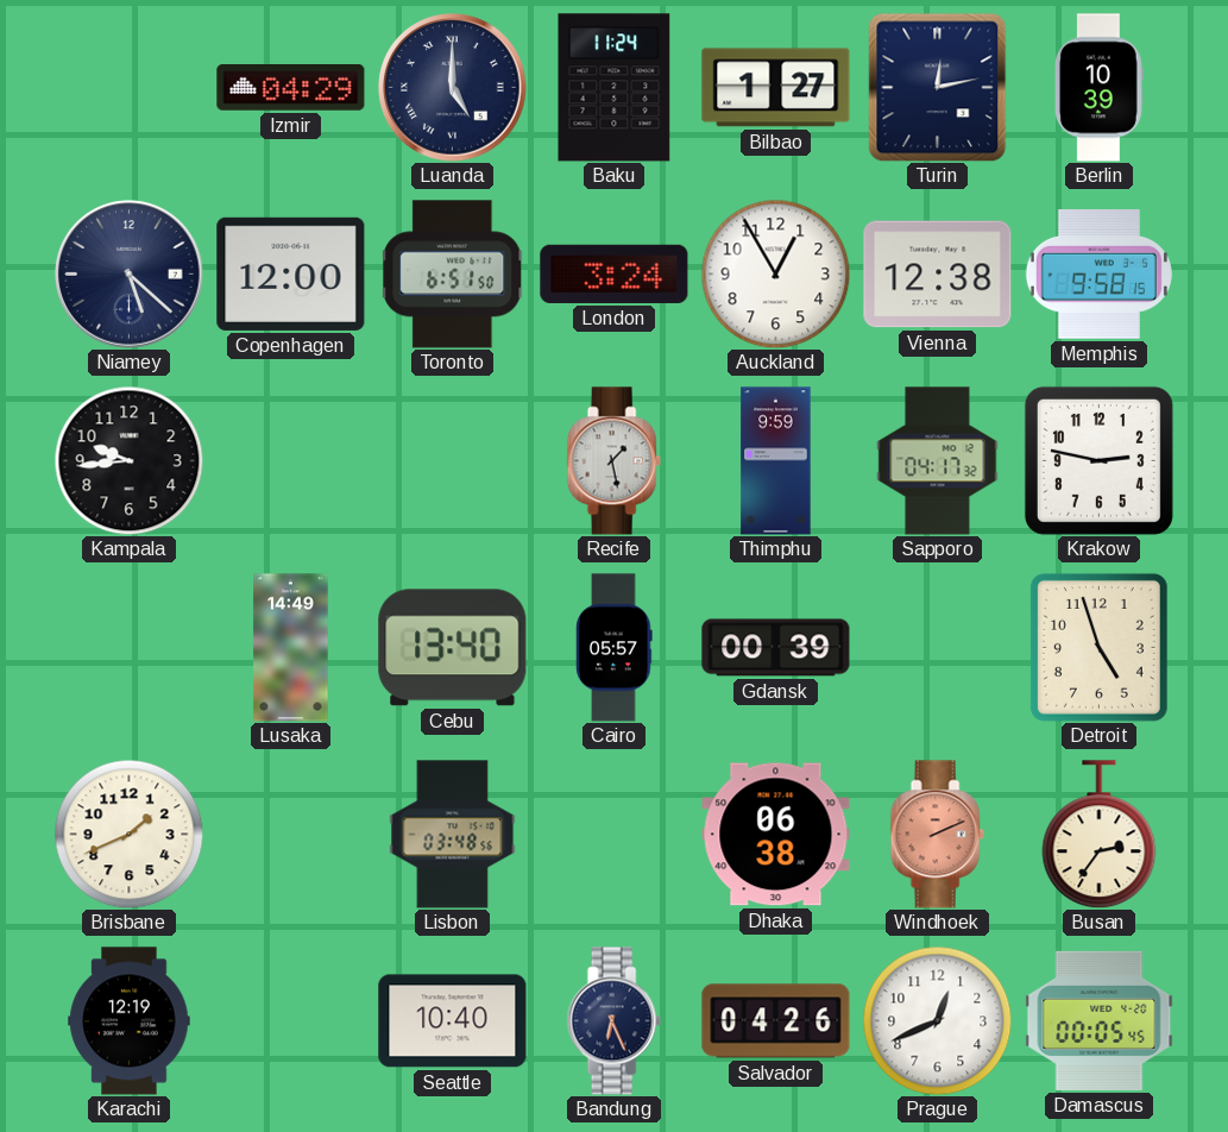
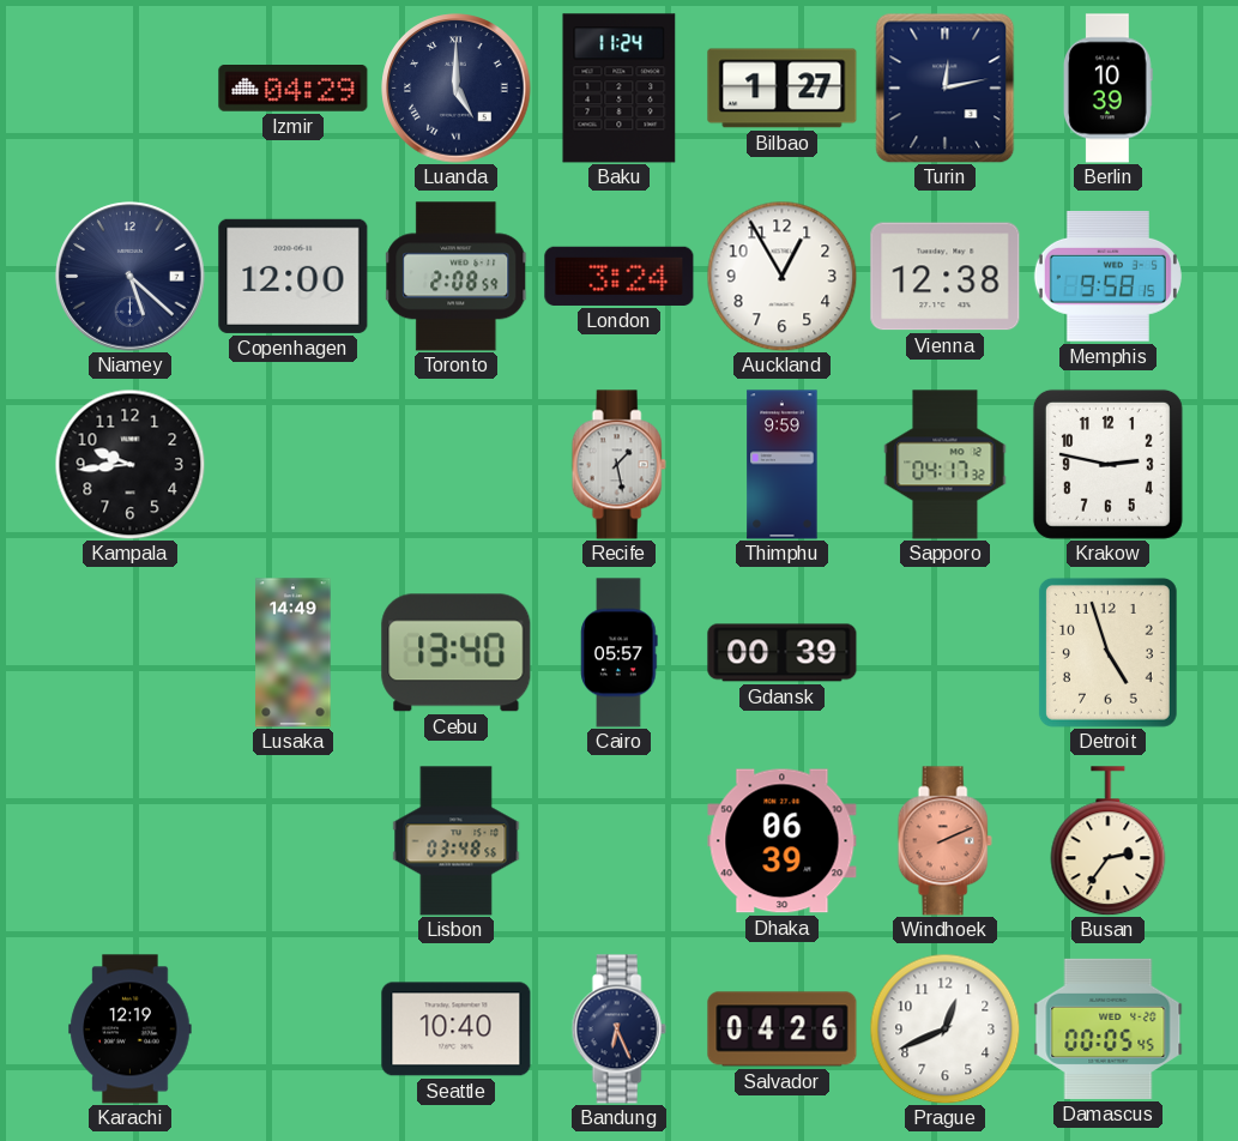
Toronto: 6:51 -> 2:08
Brisbane: 1:41 -> none
Dhaka: 06:38 -> 06:39
